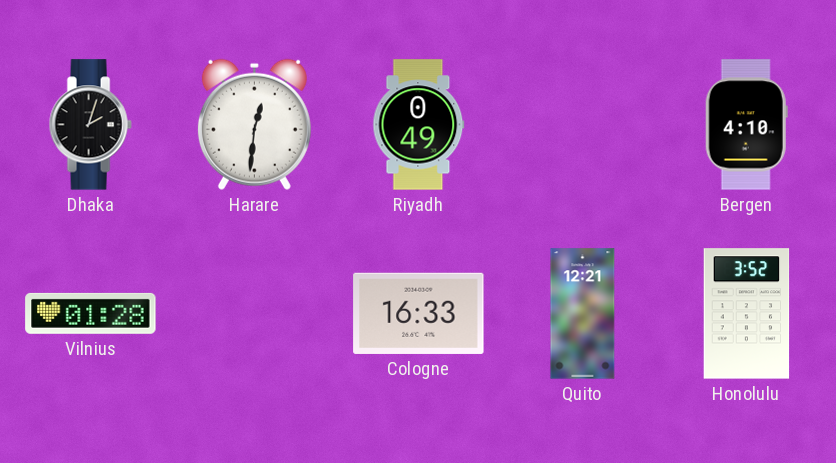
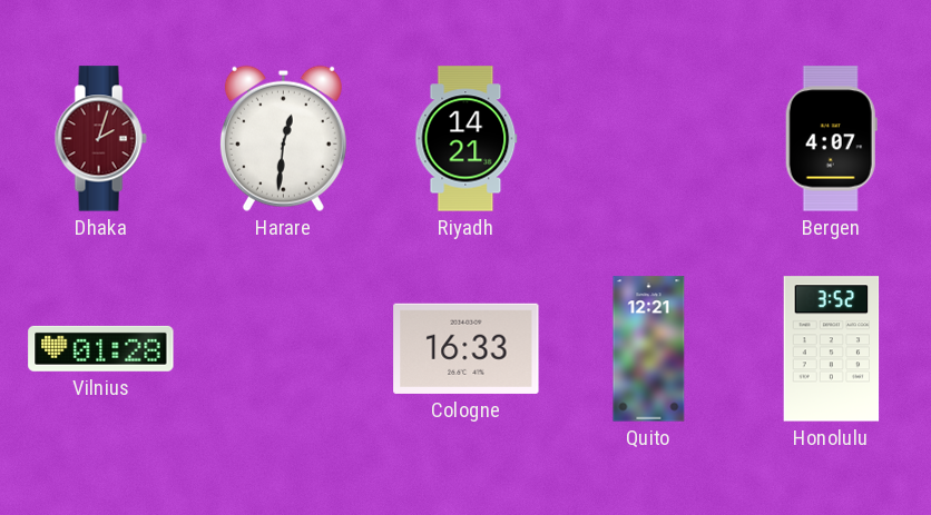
Dhaka dial: black -> burgundy
Riyadh: 0:49 -> 14:21
Bergen: 4:10 -> 4:07
